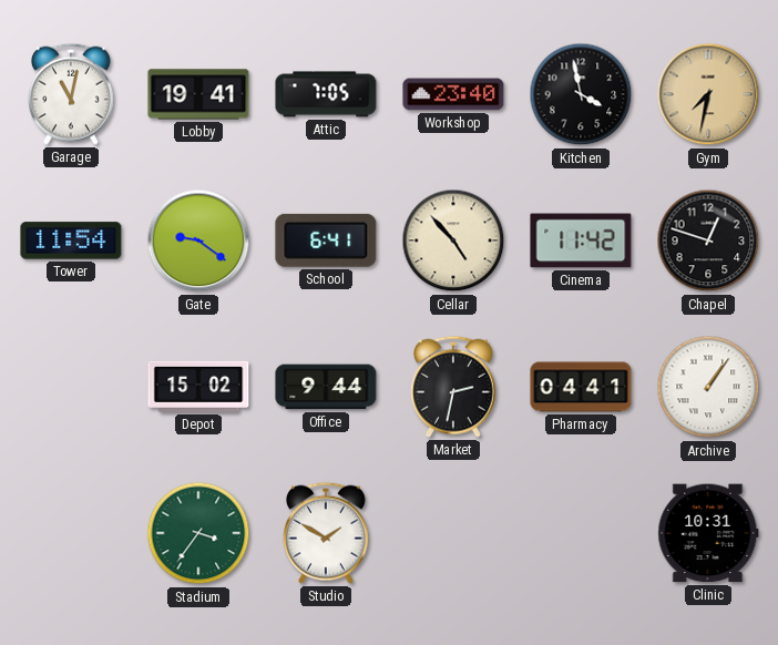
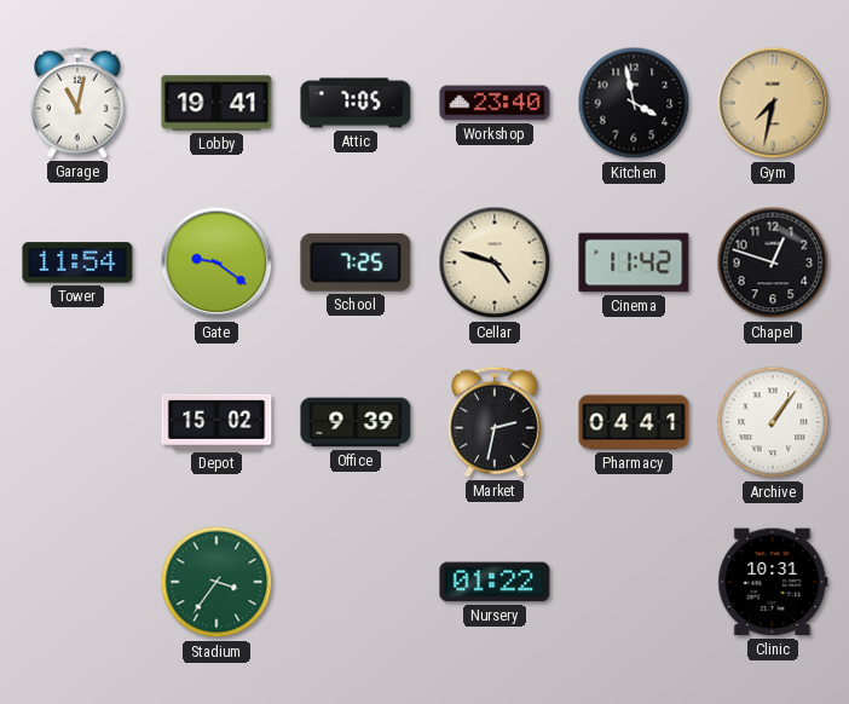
School: 6:41 -> 7:25
Cellar: 4:53 -> 4:48
Office: 9:44 -> 9:39
Studio: 1:50 -> none
Nursery: none -> 01:22
